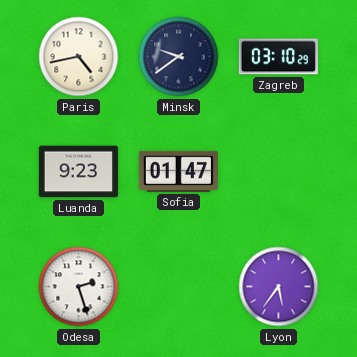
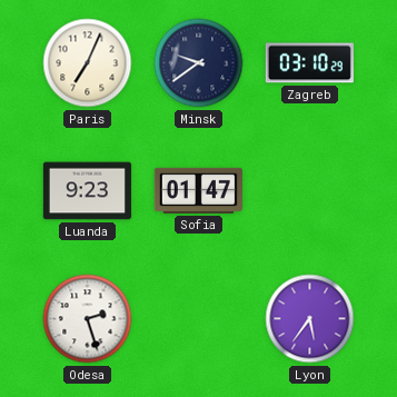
Paris: 4:43 -> 7:04
